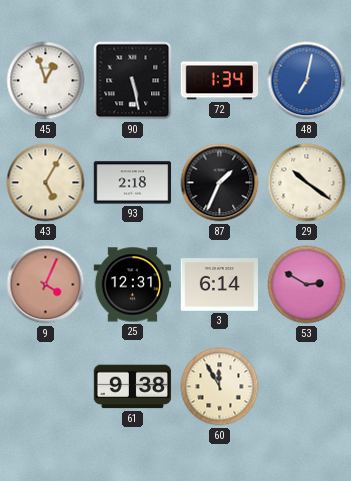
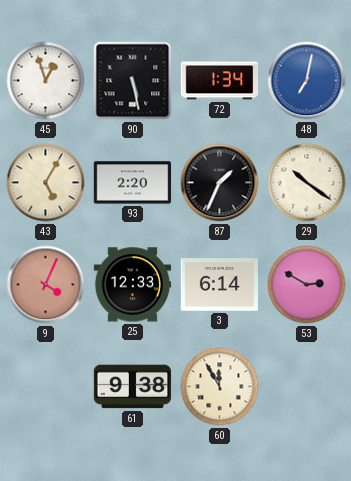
93: 2:18 -> 2:20
25: 12:31 -> 12:33
